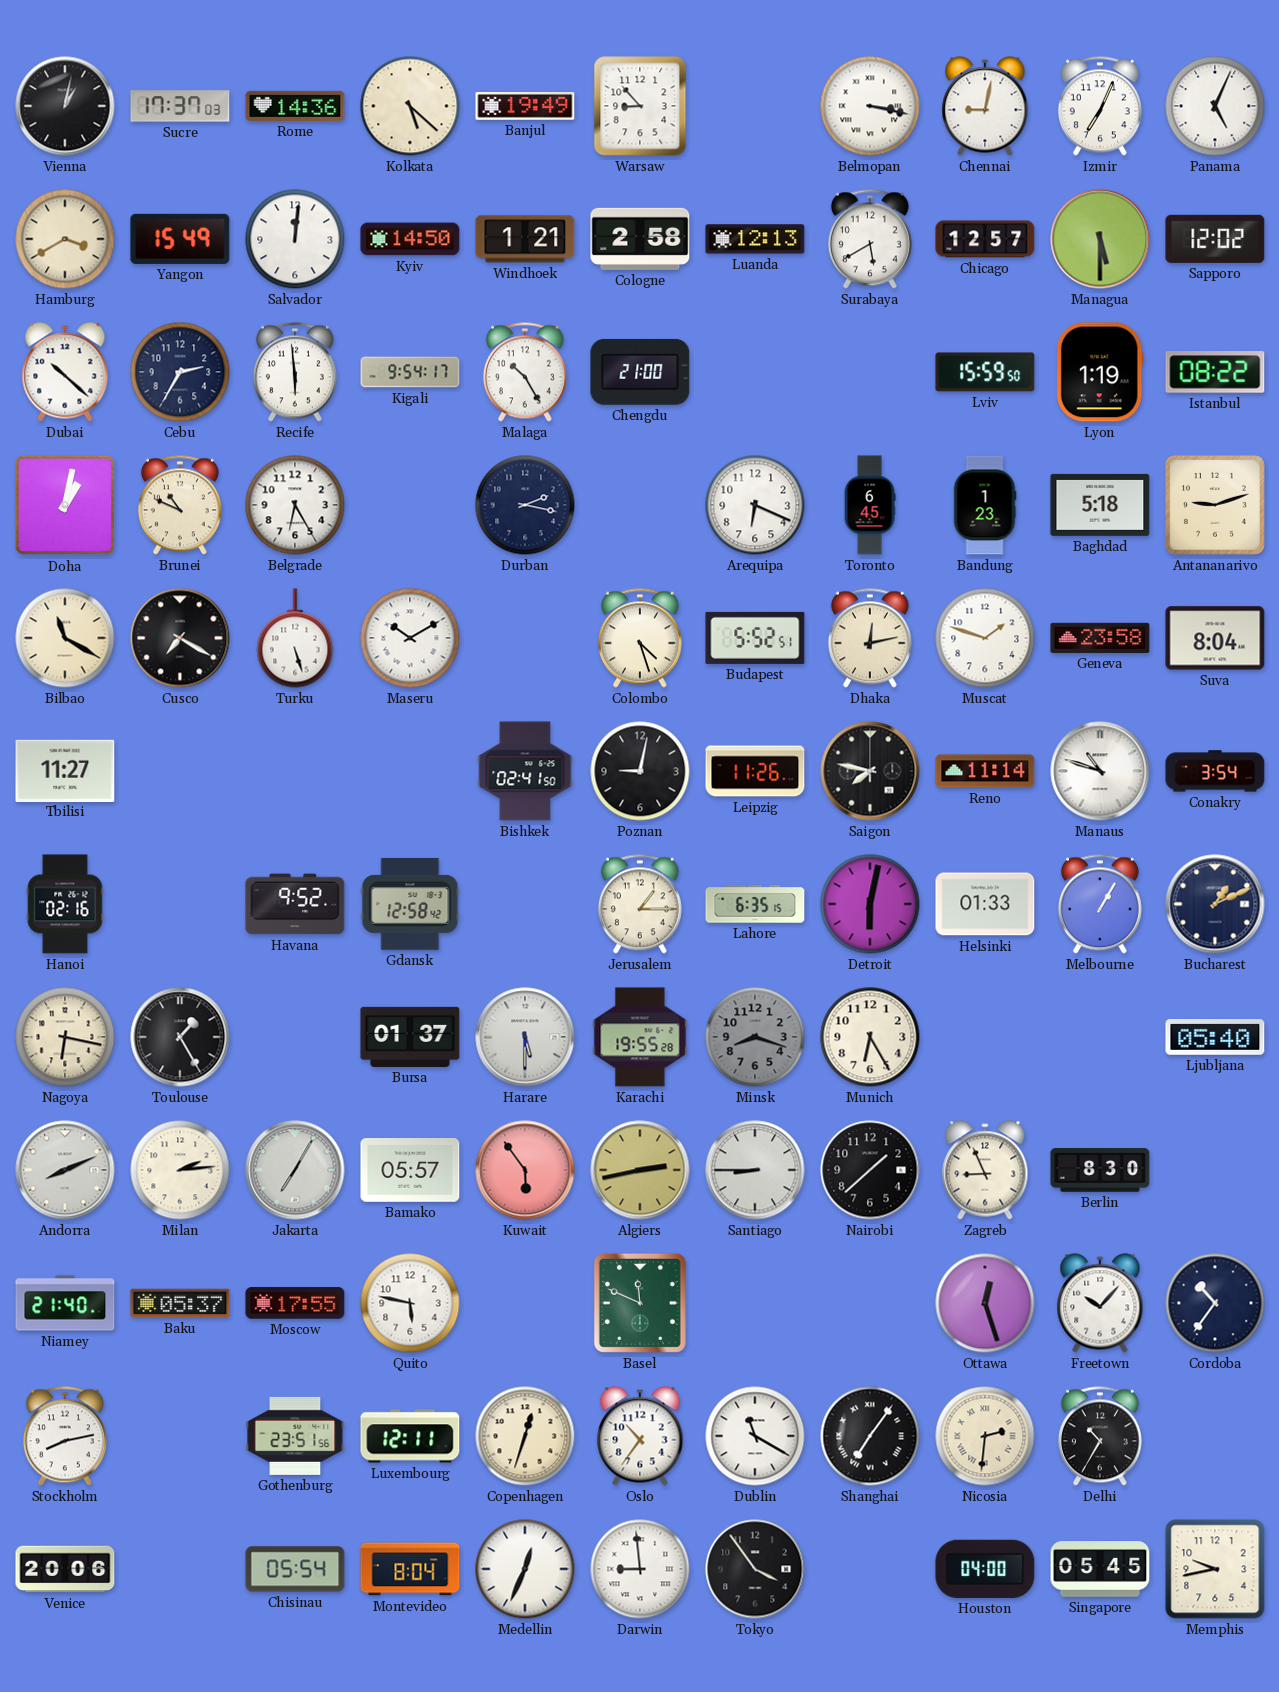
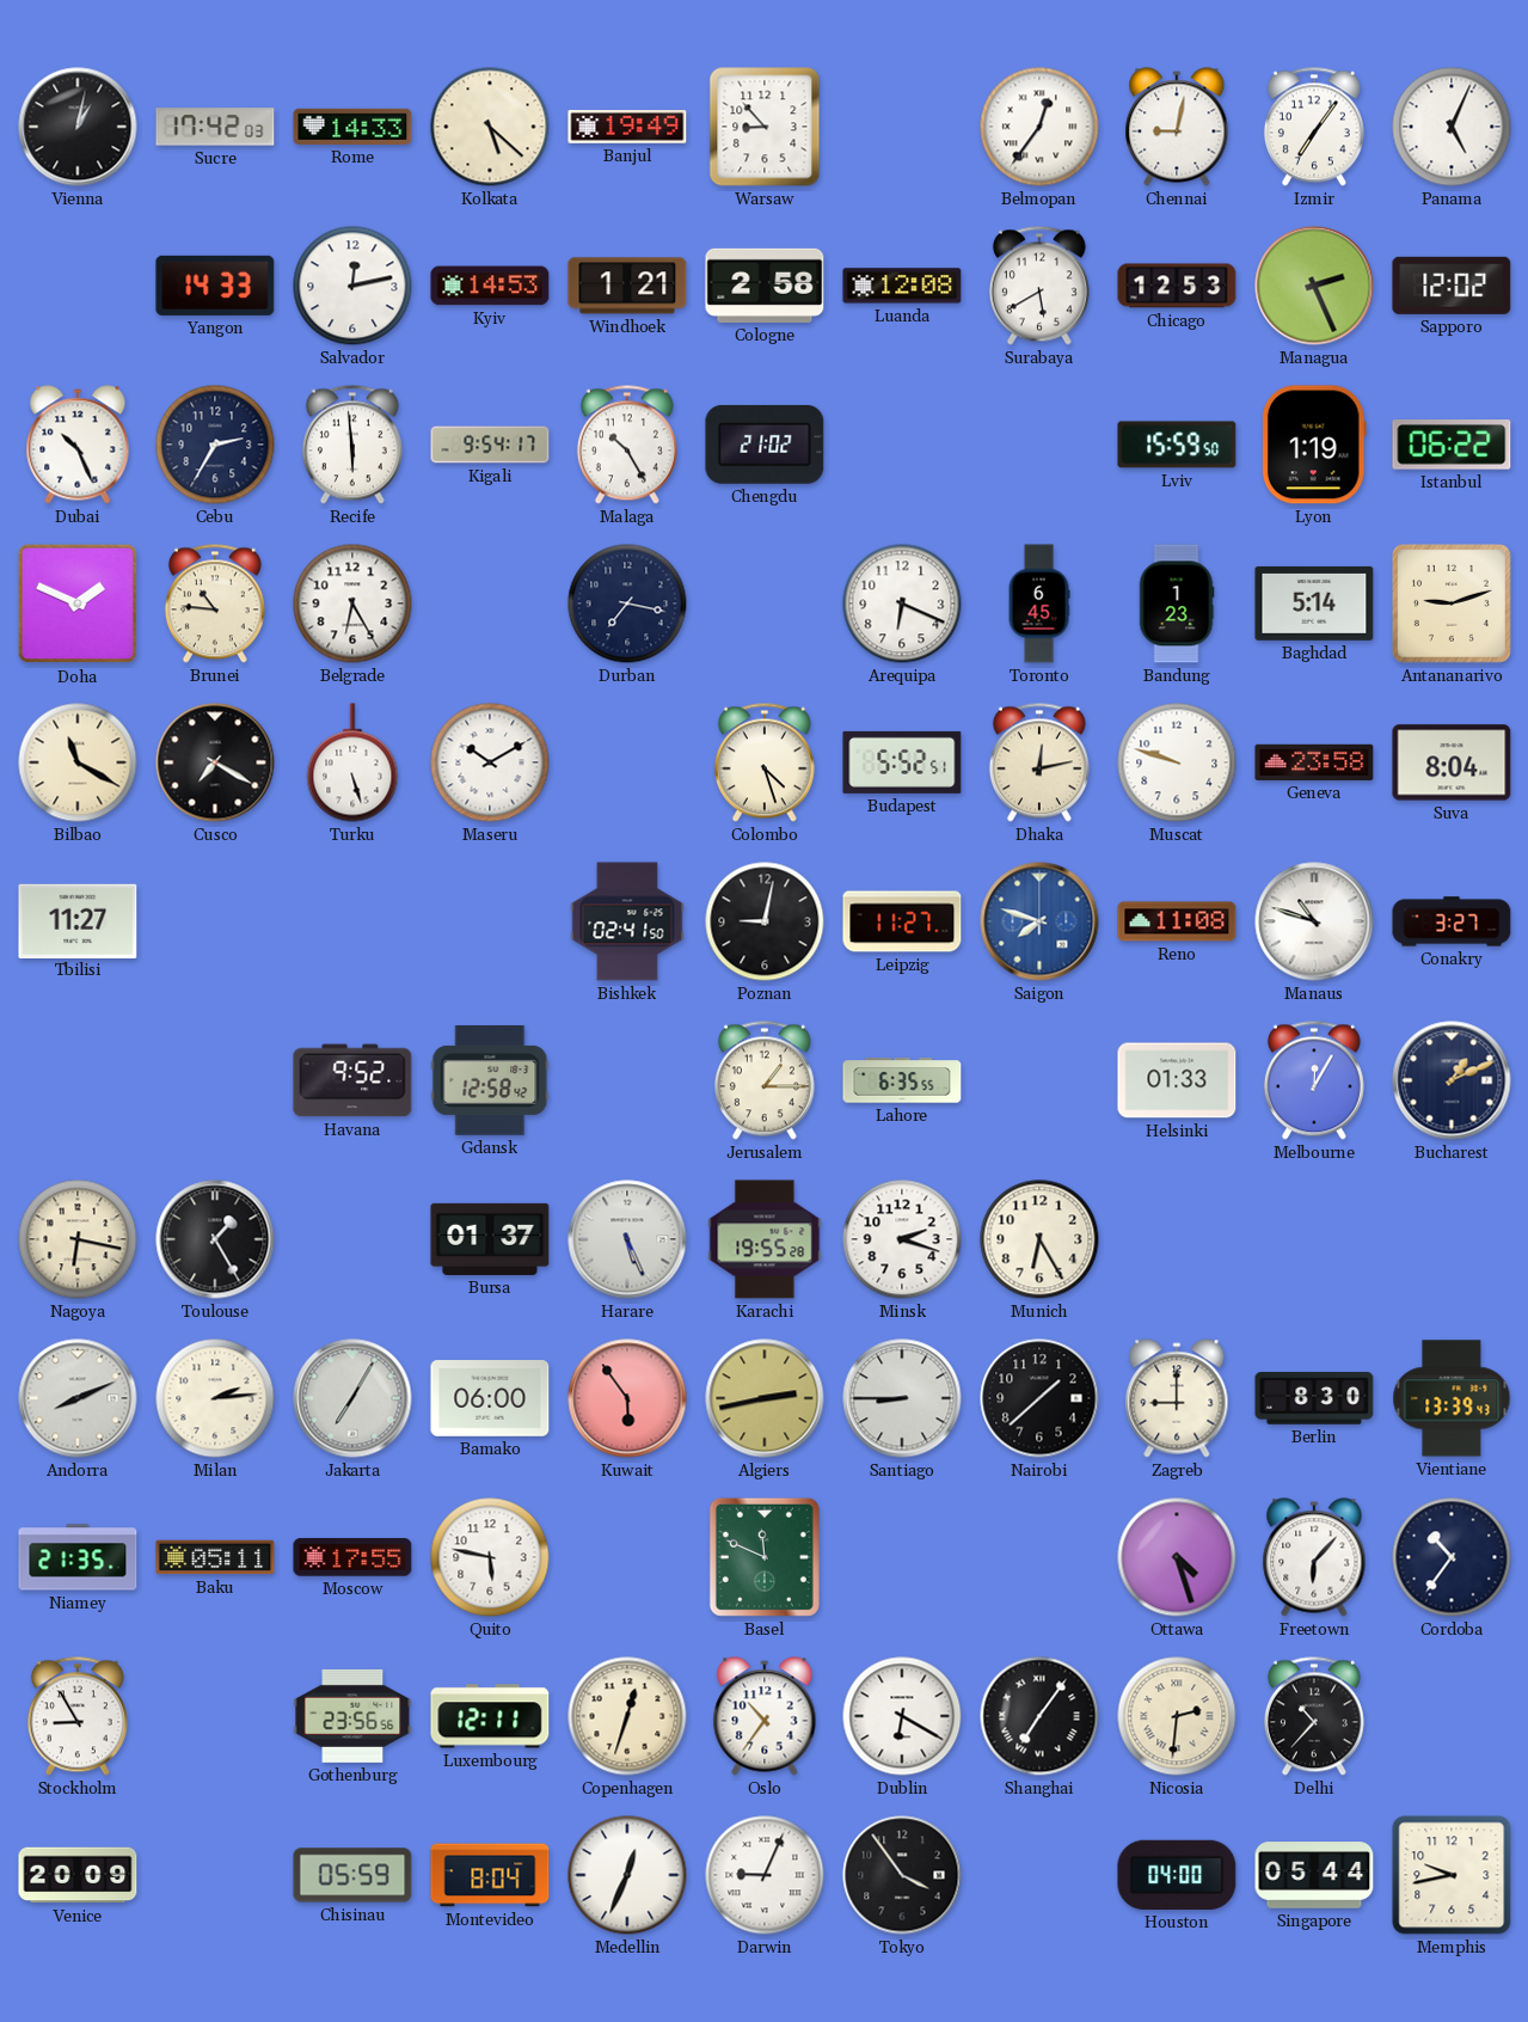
Sucre: 17:37 -> 17:42
Rome: 14:36 -> 14:33
Belmopan: 3:17 -> 12:36
Izmir: 7:04 -> 7:06
Hamburg: 3:40 -> none
Yangon: 15:49 -> 14:33
Salvador: 12:01 -> 12:13
Kyiv: 14:50 -> 14:53
Luanda: 12:13 -> 12:08
Chicago: 12:57 -> 12:53
Managua: 5:30 -> 2:26
Dubai: 10:22 -> 10:26
Chengdu: 21:00 -> 21:02
Istanbul: 08:22 -> 06:22
Doha: 1:02 -> 1:49
Brunei: 10:49 -> 10:46
Durban: 2:17 -> 7:17
Baghdad: 5:18 -> 5:14
Muscat: 1:48 -> 9:48
Leipzig: 11:26 -> 11:27
Saigon: 7:47 -> 7:48
Saigon dial: black -> blue
Reno: 11:14 -> 11:08
Conakry: 3:54 -> 3:27
Hanoi: 02:16 -> none
Lahore: 6:35:15 -> 6:35:55
Detroit: 6:02 -> none
Melbourne: 1:05 -> 12:05
Harare: 5:30 -> 5:26
Minsk: 8:18 -> 2:18
Minsk dial: grey -> white
Ljubljana: 05:40 -> none
Bamako: 05:57 -> 06:00
Zagreb: 8:56 -> 9:00
Vientiane: none -> 13:39
Niamey: 21:40 -> 21:35
Baku: 05:37 -> 05:11
Ottawa: 12:27 -> 4:27
Freetown: 10:07 -> 6:07
Stockholm: 8:13 -> 8:55
Gothenburg: 23:51 -> 23:56
Dublin: 11:20 -> 6:20
Delhi: 10:35 -> 10:37
Venice: 20:06 -> 20:09
Chisinau: 05:54 -> 05:59
Darwin: 8:59 -> 9:04
Singapore: 05:45 -> 05:44
